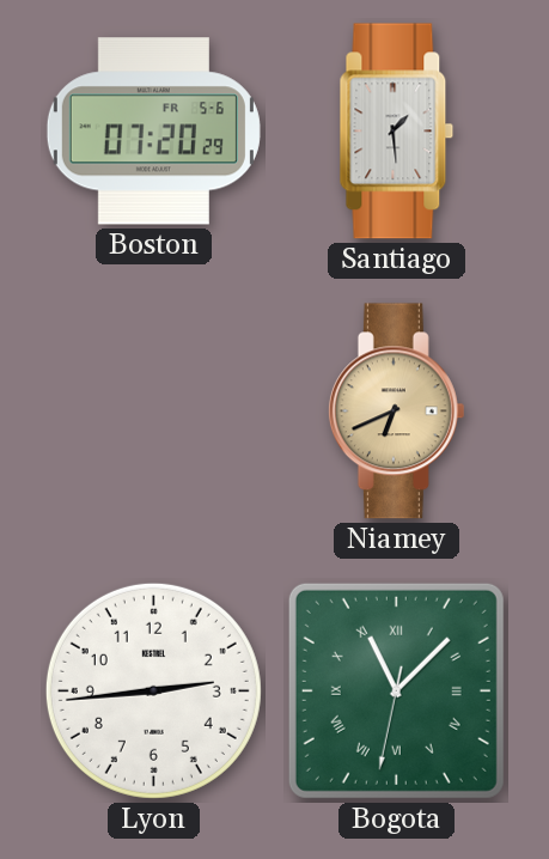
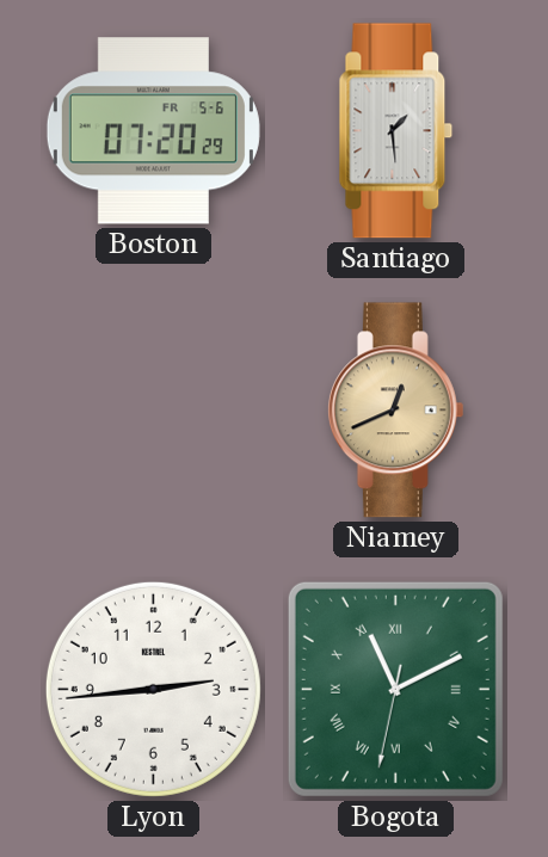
Niamey: 6:41 -> 12:41
Bogota: 11:07 -> 11:10
